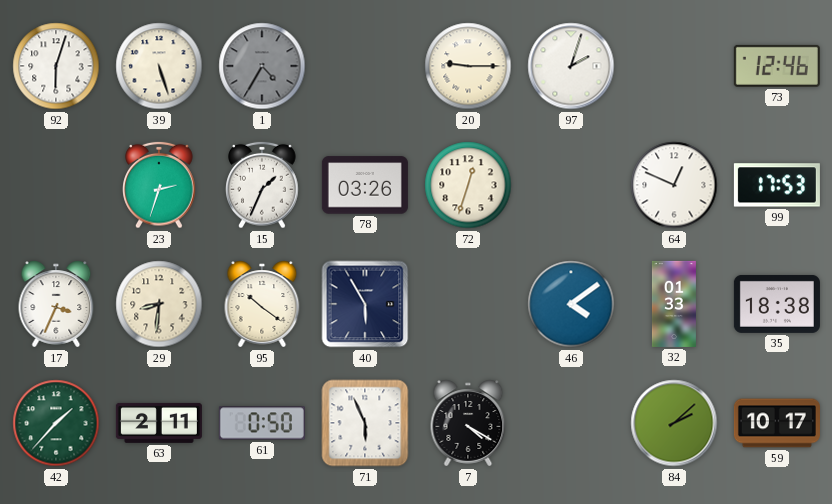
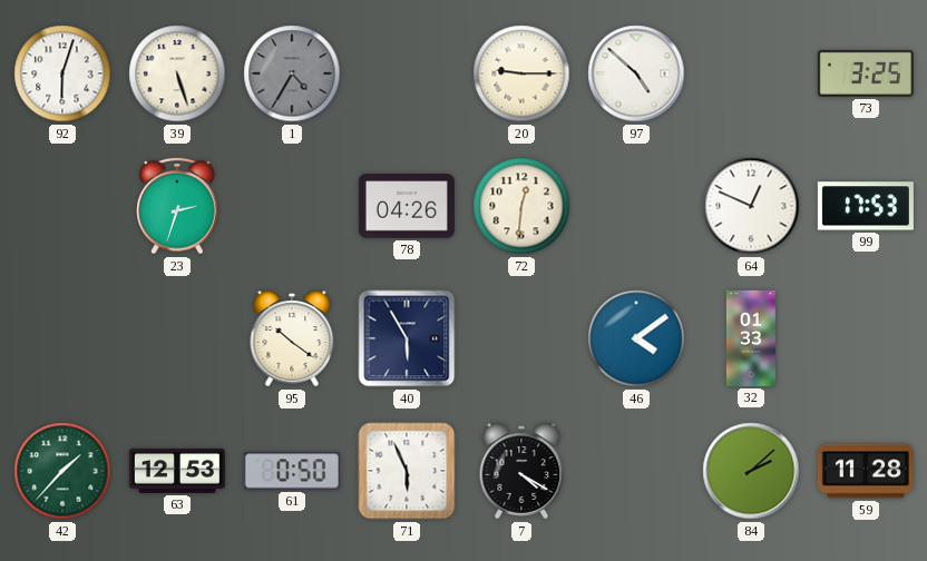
97: 2:03 -> 4:52
73: 12:46 -> 3:25
15: 1:34 -> none
78: 03:26 -> 04:26
72: 12:33 -> 12:31
17: 3:34 -> none
29: 8:31 -> none
35: 18:38 -> none
63: 2:11 -> 12:53
59: 10:17 -> 11:28
